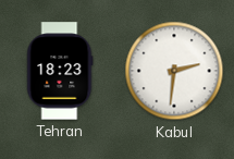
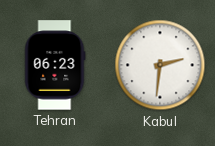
Tehran: 18:23 -> 06:23
